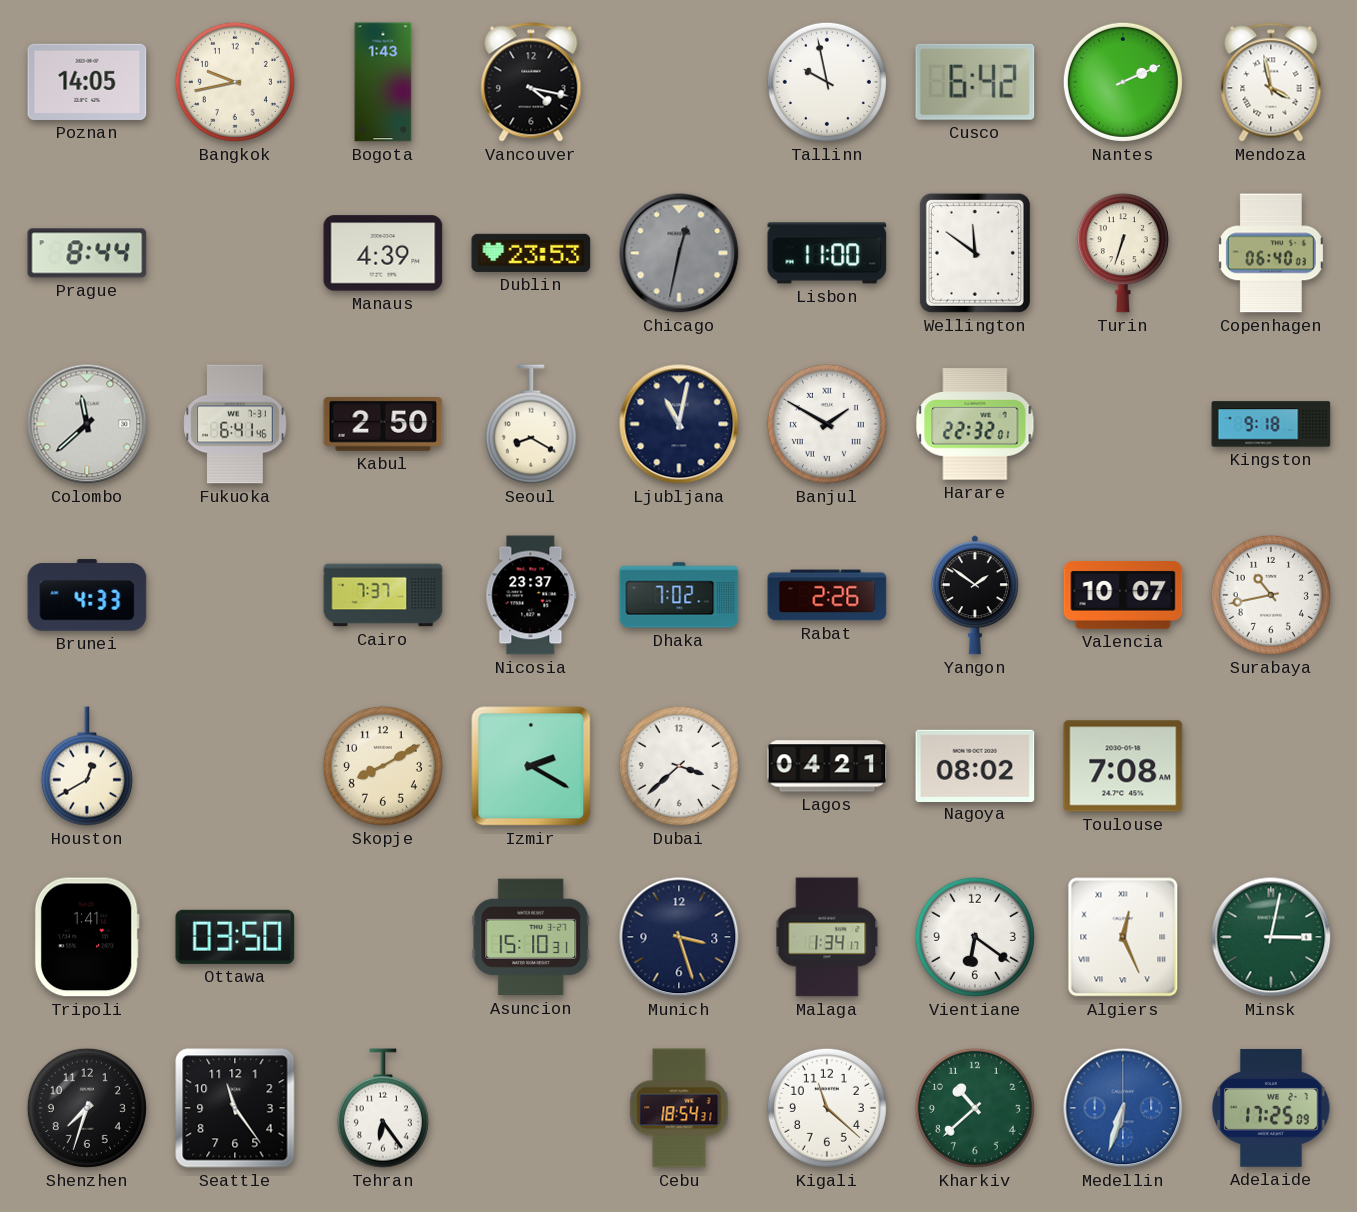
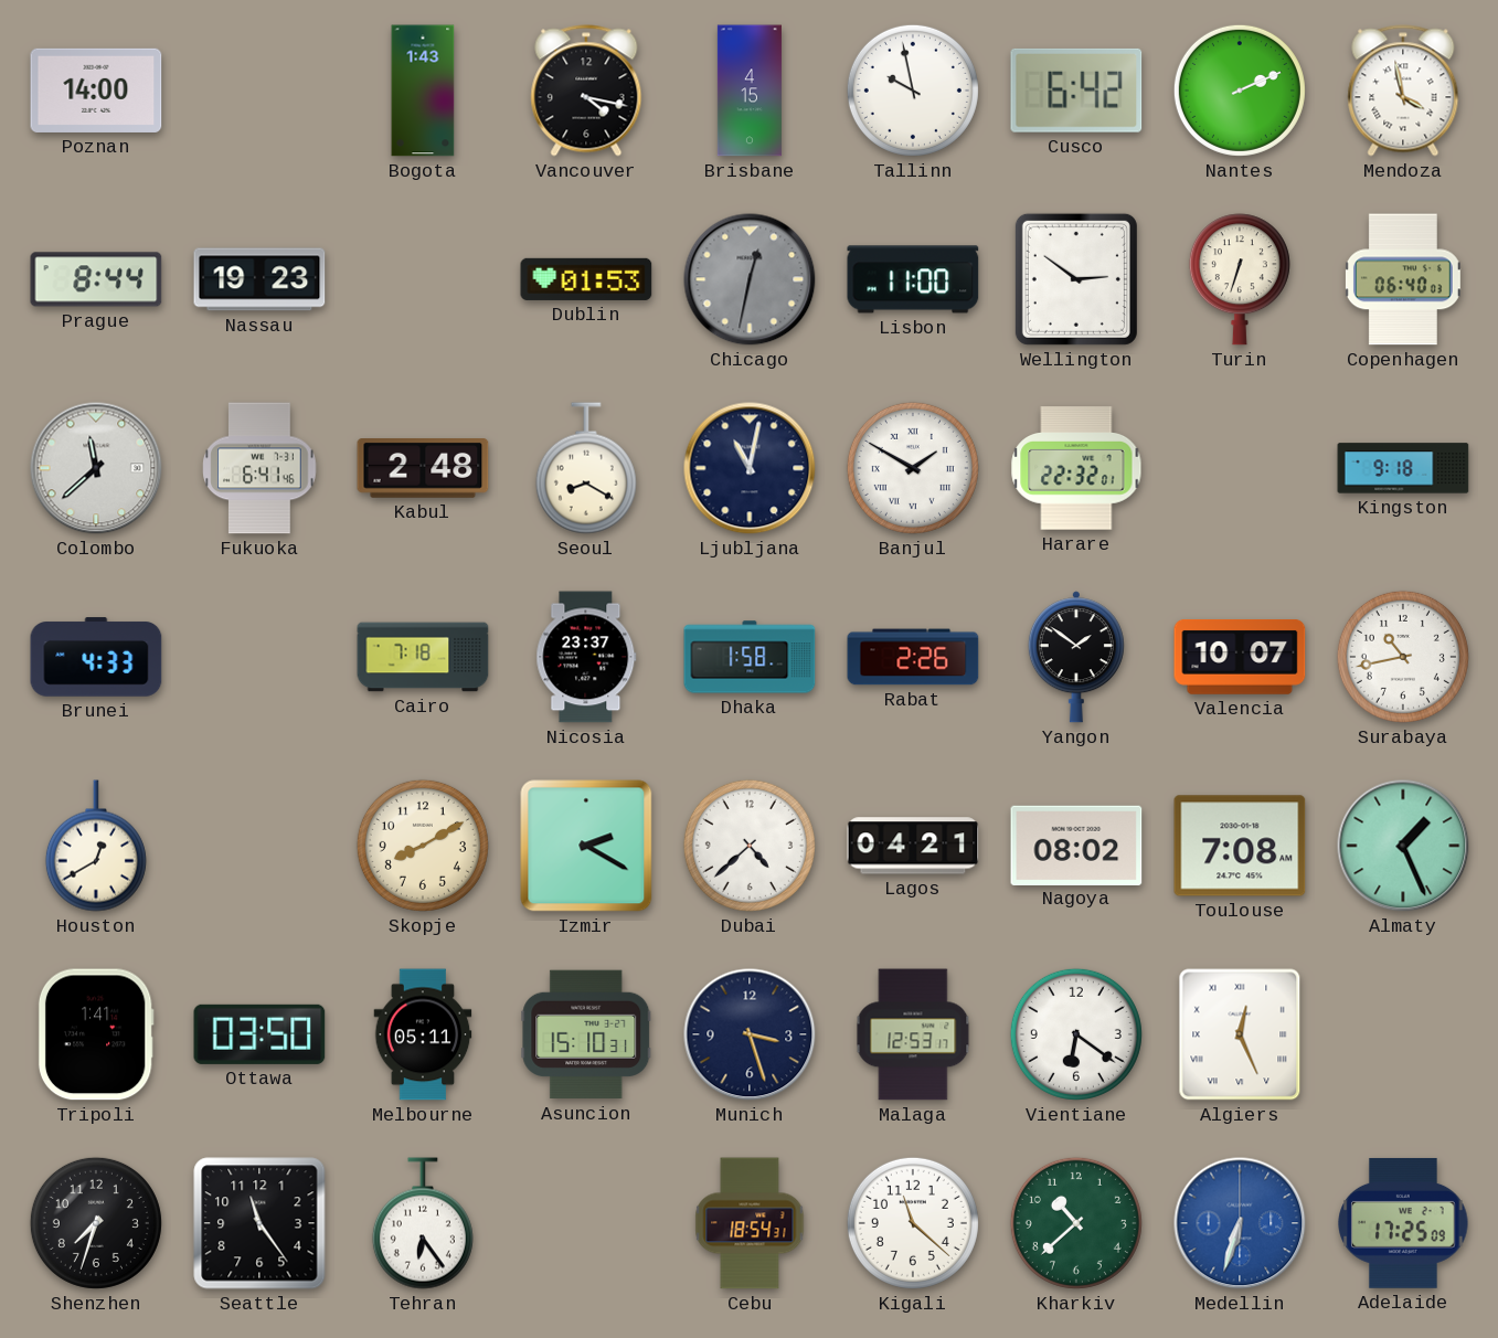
Poznan: 14:05 -> 14:00
Bangkok: 9:43 -> none
Brisbane: none -> 4:15
Nassau: none -> 19:23
Manaus: 4:39 -> none
Dublin: 23:53 -> 01:53
Wellington: 11:51 -> 2:51
Kabul: 2:50 -> 2:48
Cairo: 7:37 -> 7:18
Dhaka: 7:02 -> 1:58
Dubai: 3:38 -> 4:38
Almaty: none -> 1:26
Melbourne: none -> 05:11
Malaga: 1:34 -> 12:53
Minsk: 3:02 -> none
